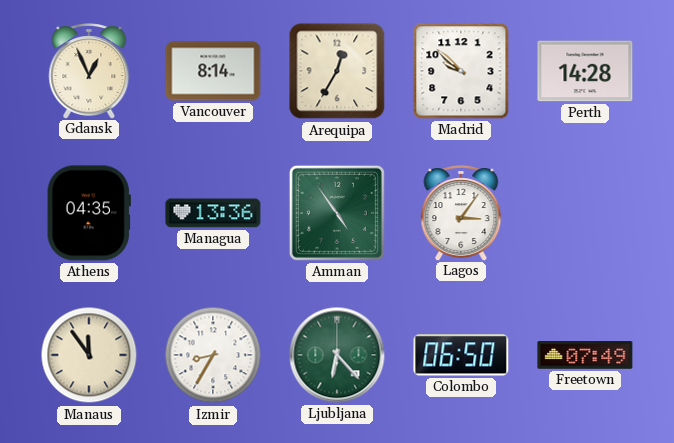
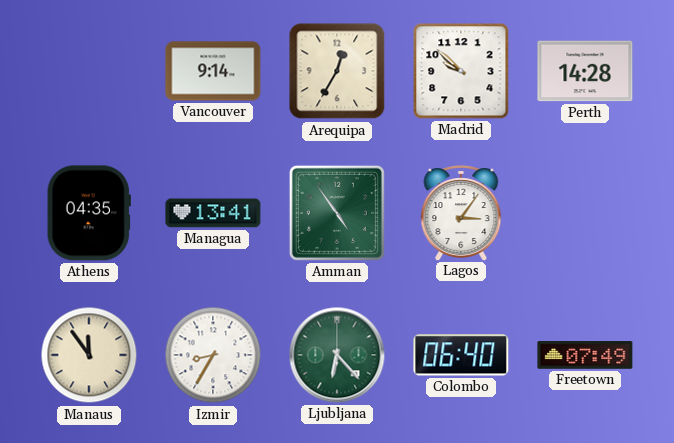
Gdansk: 12:56 -> none
Vancouver: 8:14 -> 9:14
Managua: 13:36 -> 13:41
Colombo: 06:50 -> 06:40
